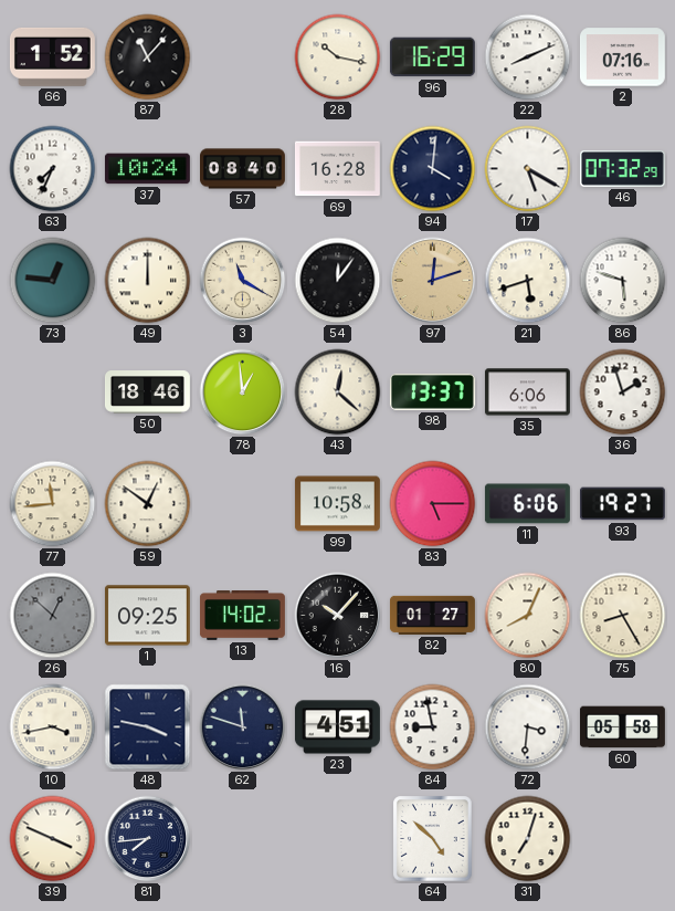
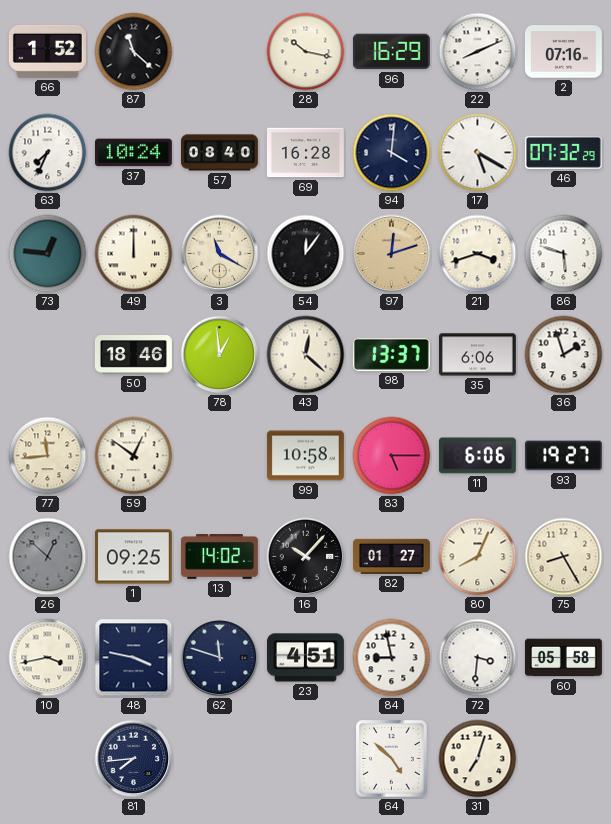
87: 11:07 -> 11:22
21: 5:42 -> 3:42
39: 3:49 -> none
